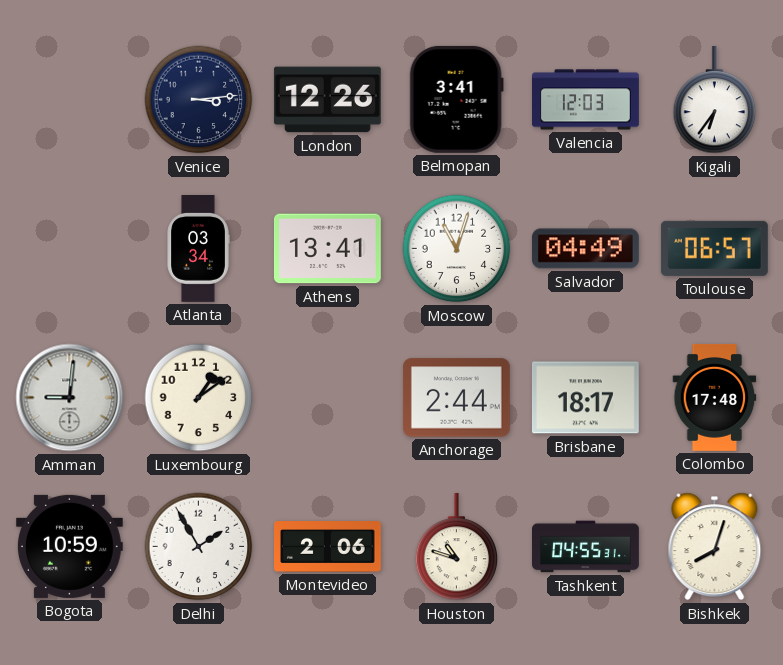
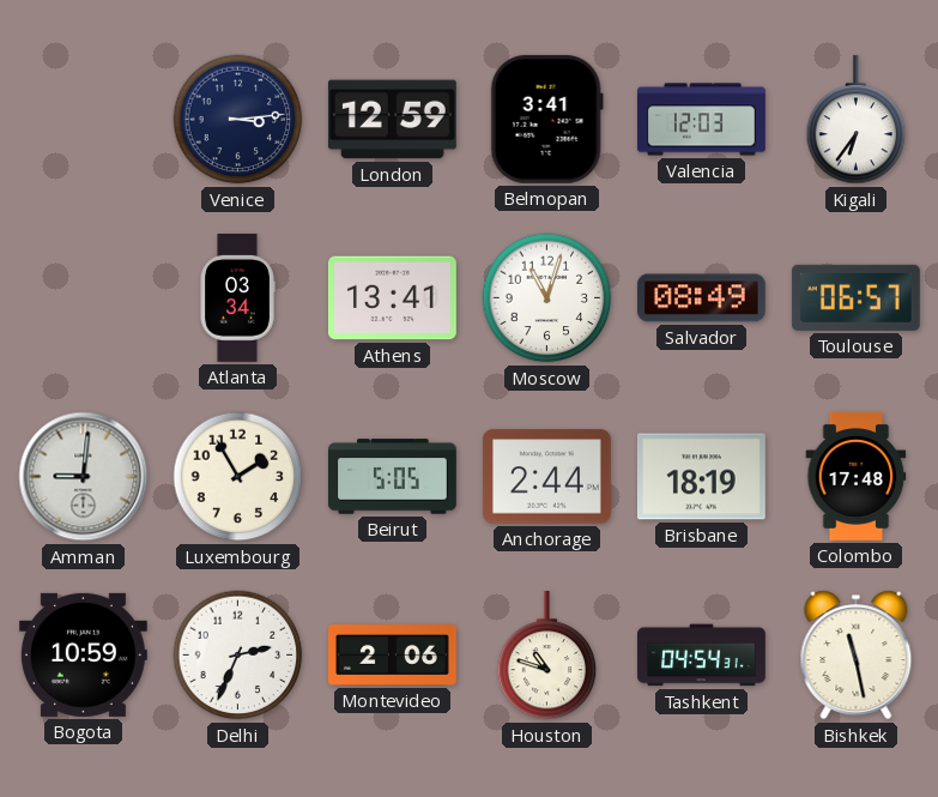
London: 12:26 -> 12:59
Salvador: 04:49 -> 08:49
Luxembourg: 1:09 -> 1:55
Beirut: none -> 5:05
Brisbane: 18:17 -> 18:19
Delhi: 1:55 -> 2:34
Tashkent: 04:55 -> 04:54
Bishkek: 8:03 -> 11:28
